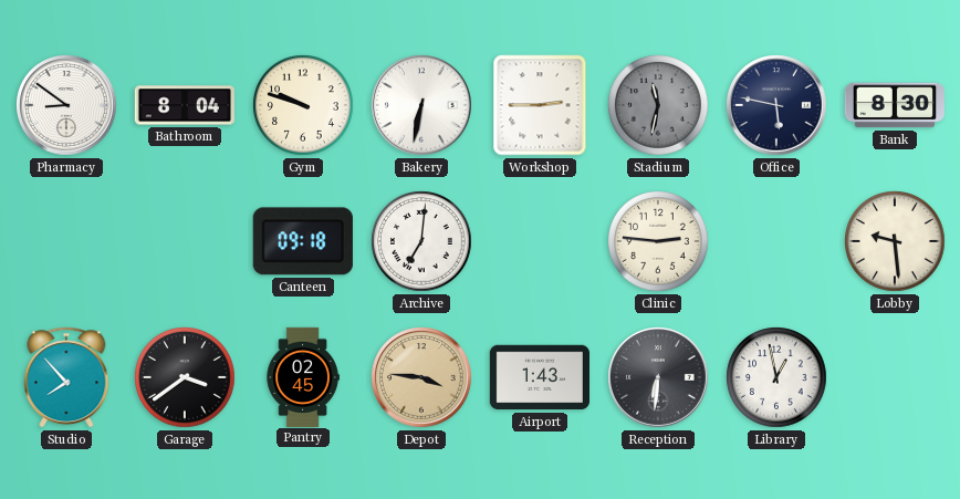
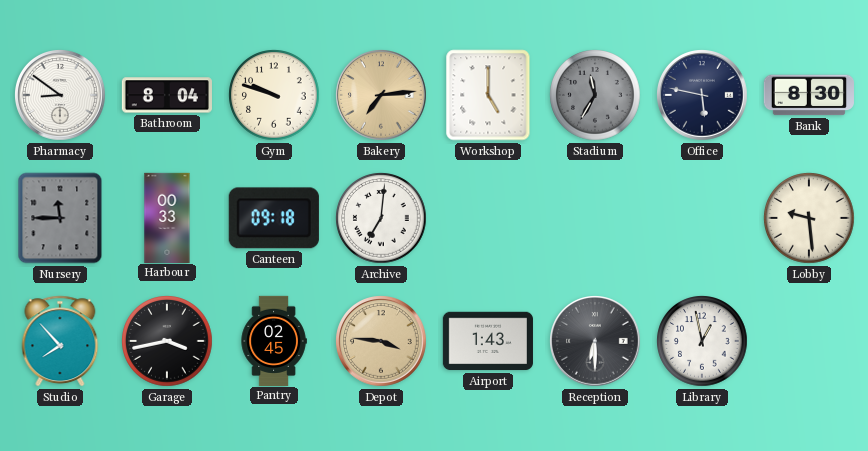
Bakery: 6:32 -> 7:14
Bakery dial: white -> champagne
Workshop: 2:45 -> 5:00
Stadium: 11:32 -> 11:35
Nursery: none -> 11:45
Harbour: none -> 00:33
Clinic: 2:46 -> none
Garage: 3:39 -> 3:43
Reception: 6:31 -> 6:30
